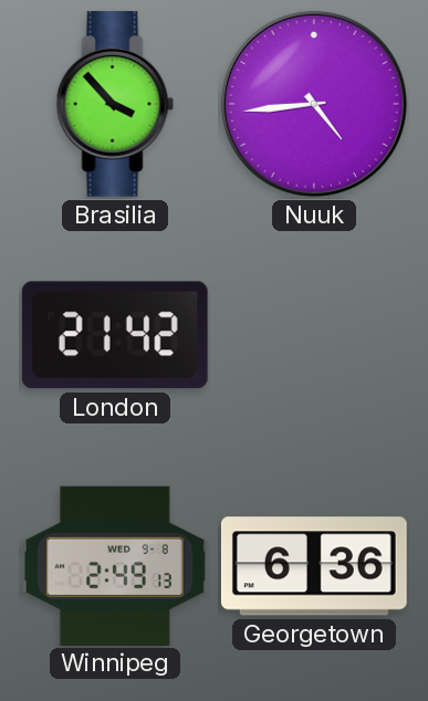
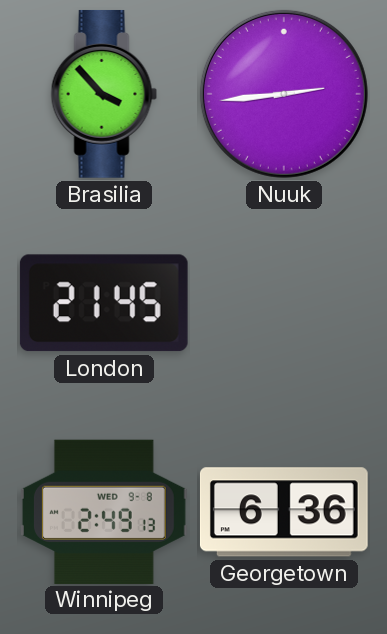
Nuuk: 4:44 -> 2:44
London: 21:42 -> 21:45
